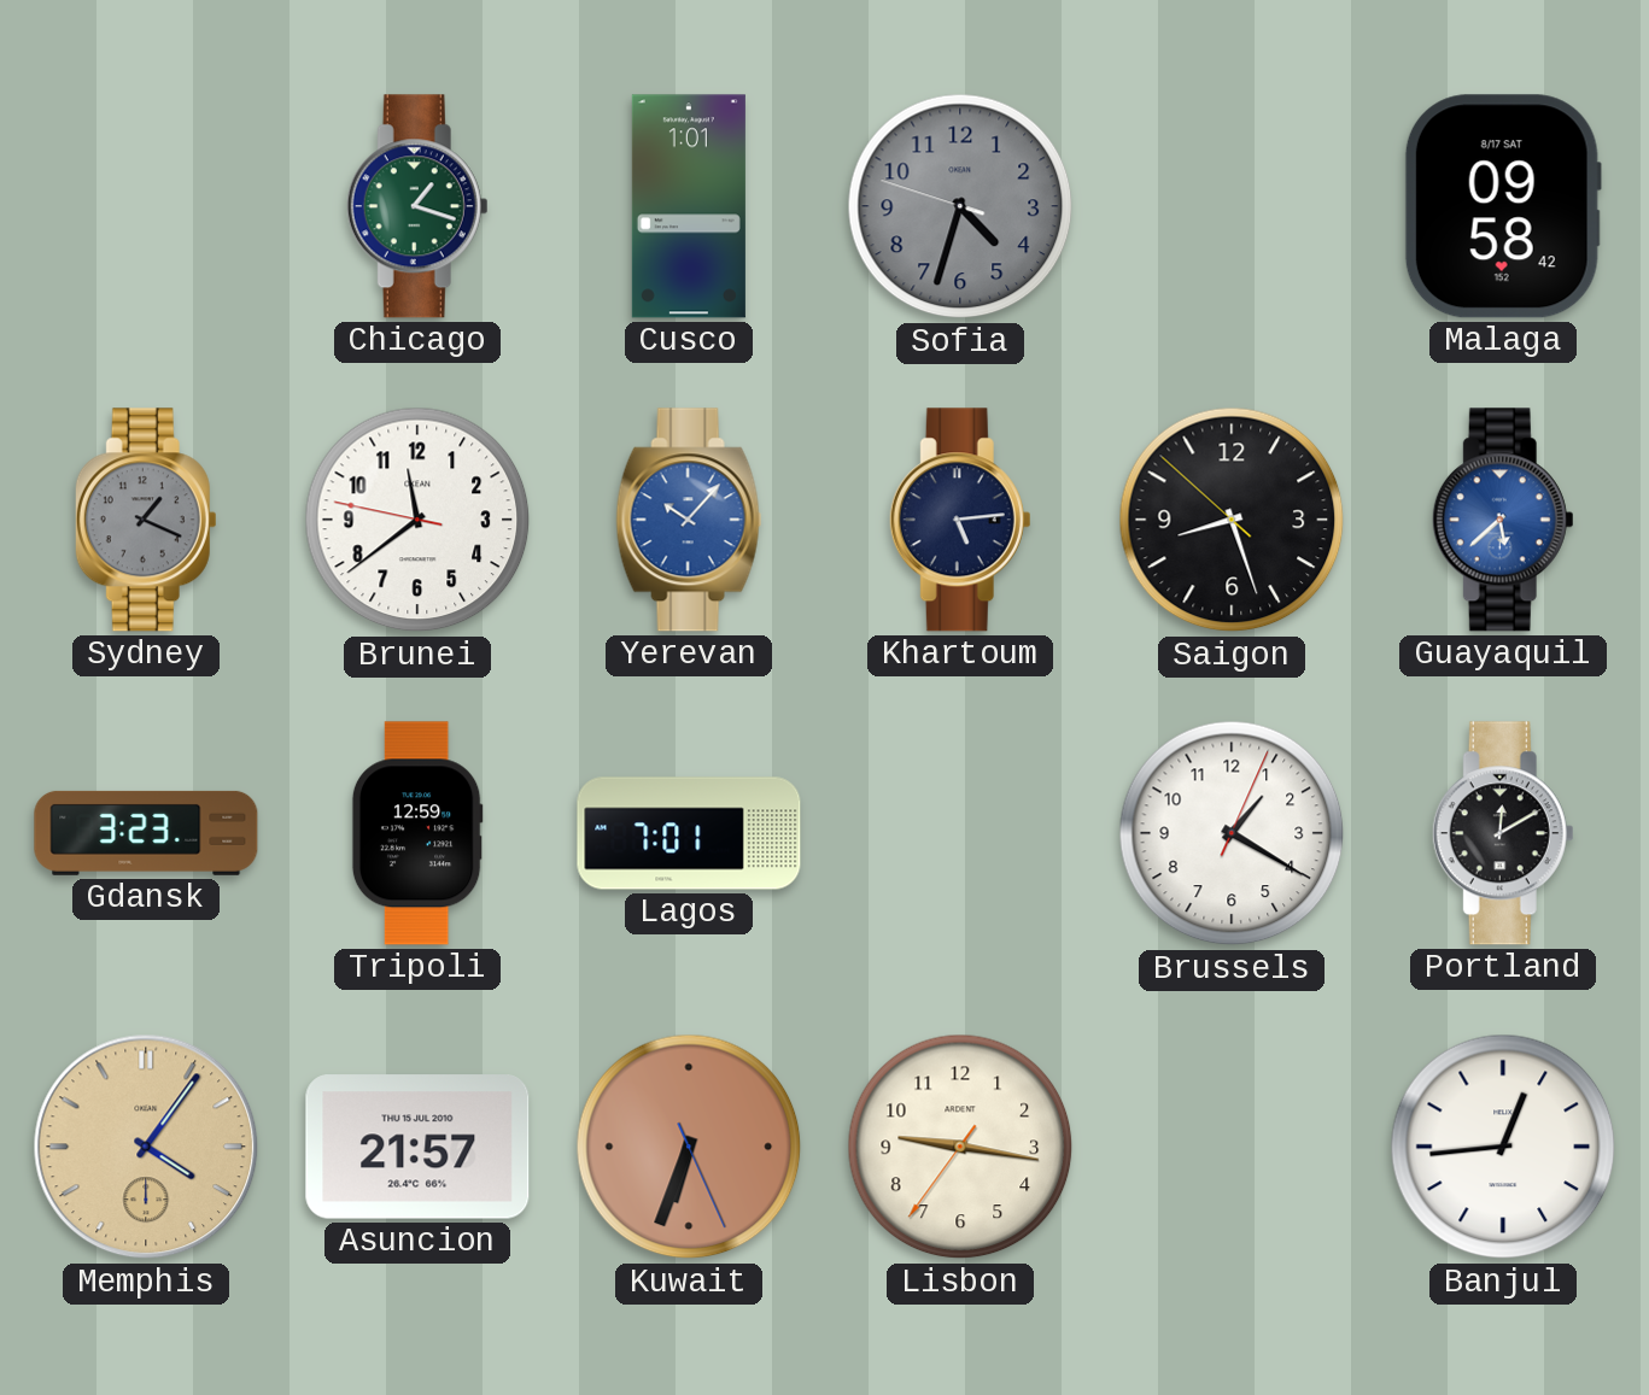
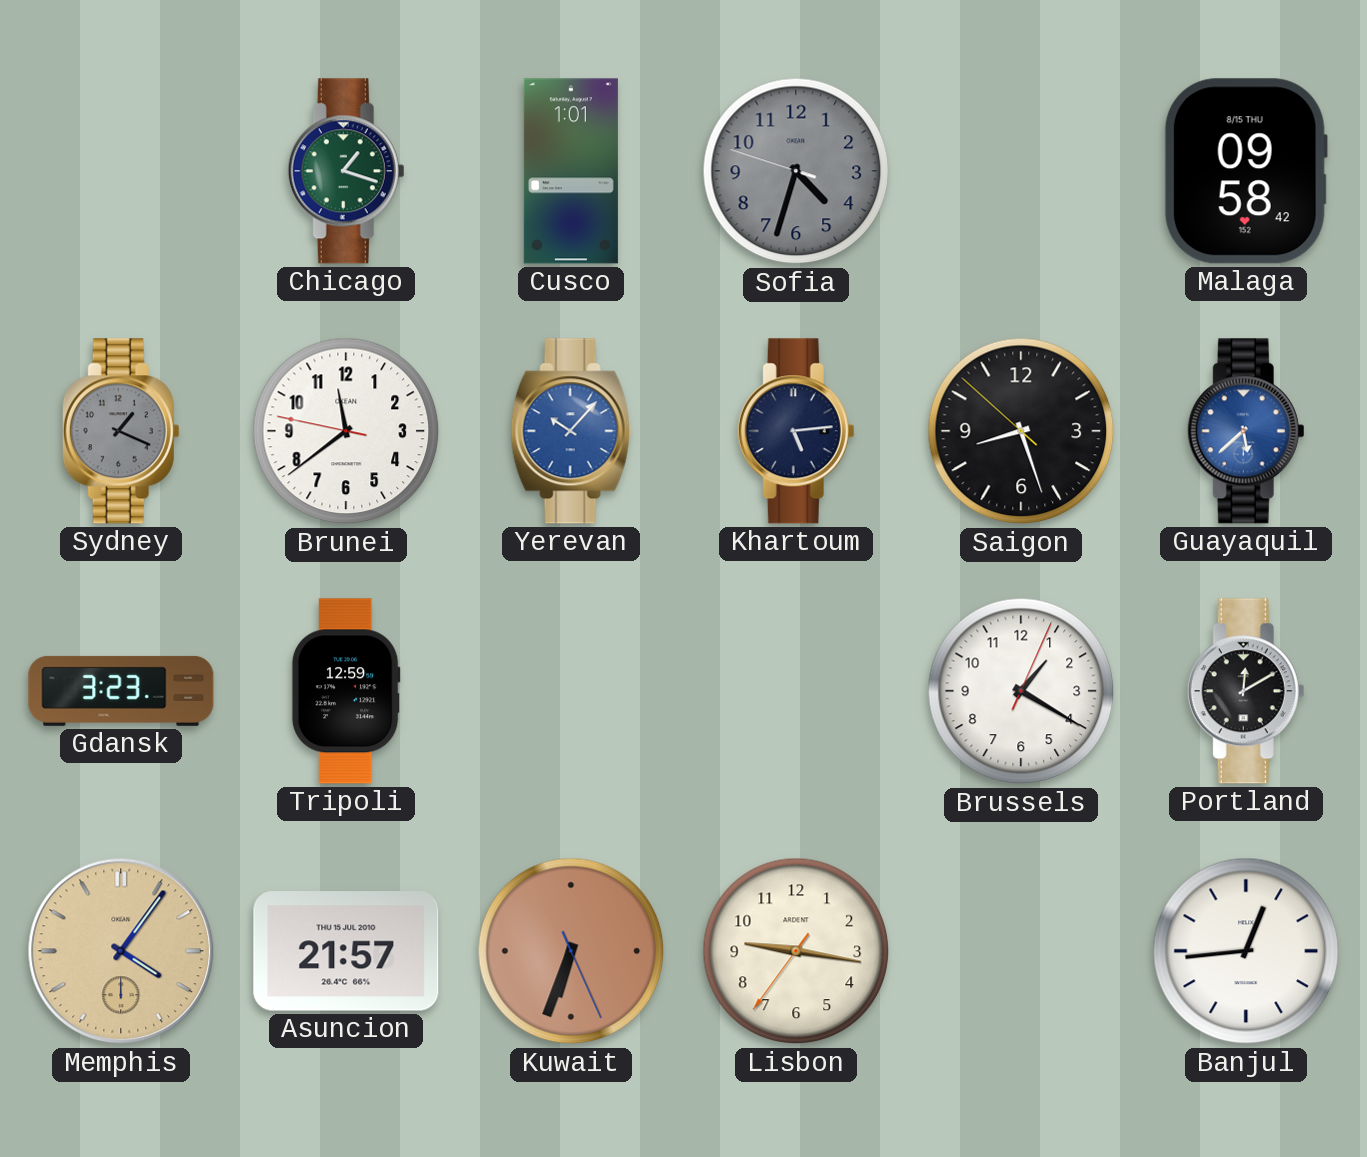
Malaga date: 8/17 SAT -> 8/15 THU
Lagos: 7:01 -> none
